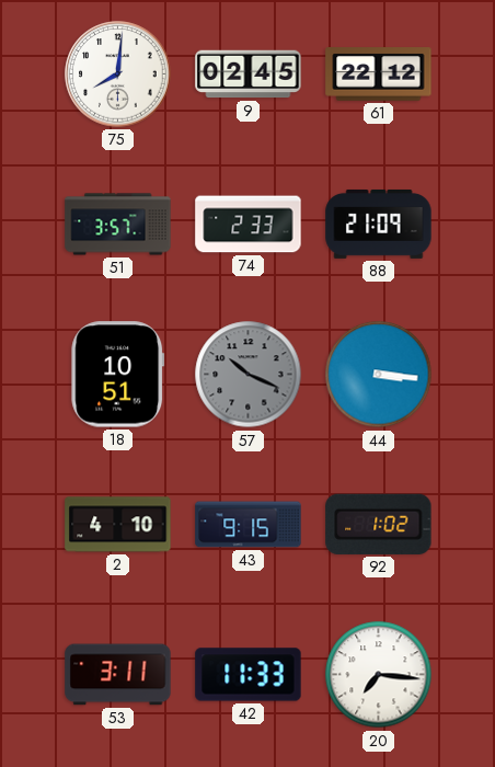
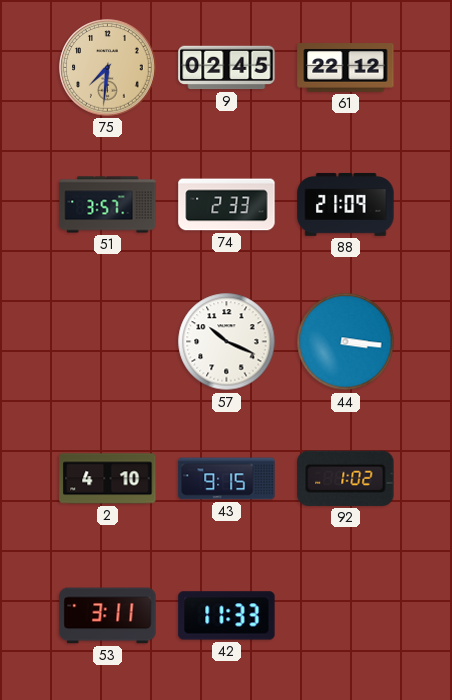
75: 8:01 -> 7:31
75 dial: white -> champagne
18: 10:51 -> none
57 dial: grey -> white
20: 7:16 -> none
